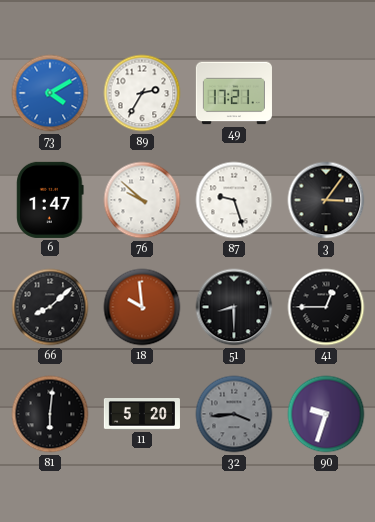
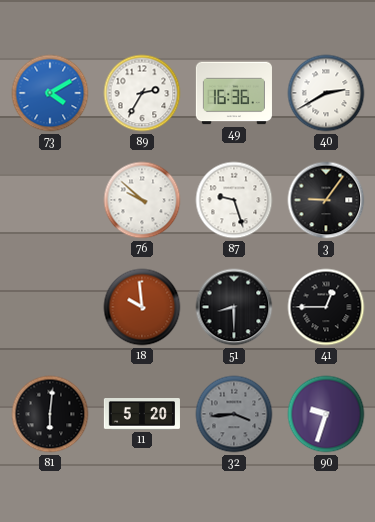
49: 17:21 -> 16:36
40: none -> 2:40
6: 1:47 -> none
3: 3:06 -> 9:06
66: 8:08 -> none
